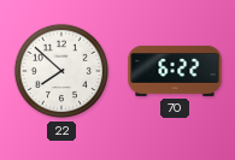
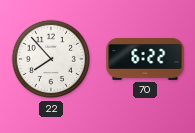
22: 7:52 -> 7:53
